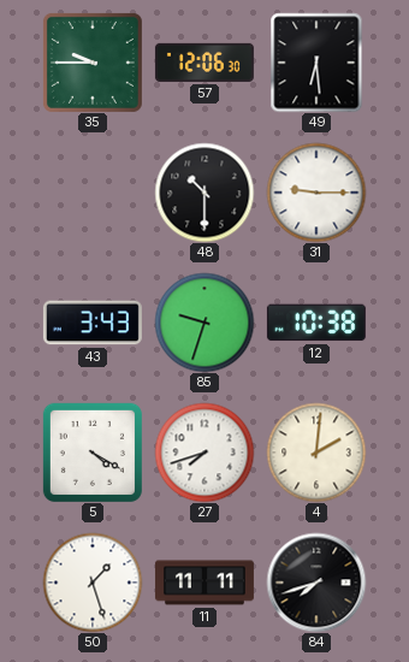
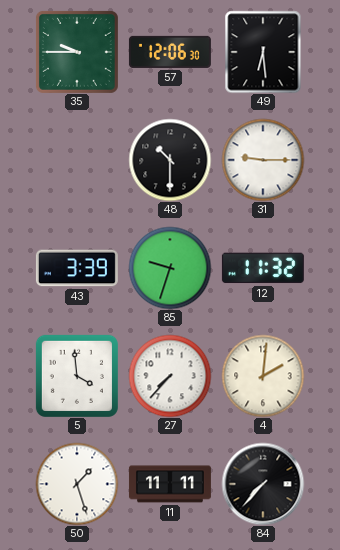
43: 3:43 -> 3:39
12: 10:38 -> 11:32
5: 4:20 -> 3:59
27: 7:42 -> 7:37
84: 7:42 -> 7:37
